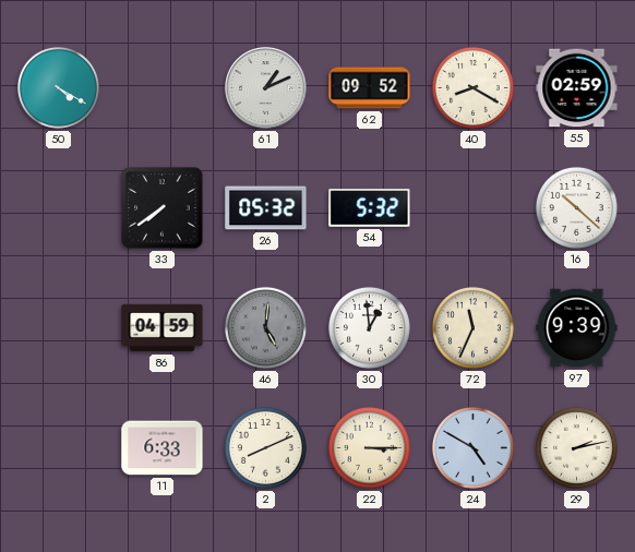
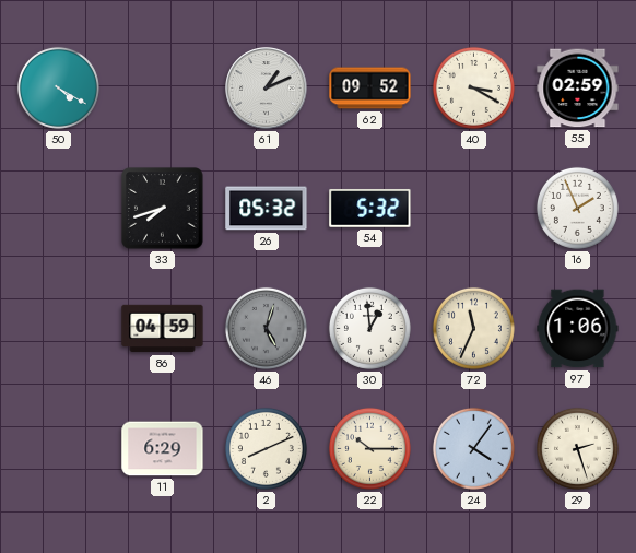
40: 8:20 -> 3:20
33: 7:39 -> 7:42
16: 10:22 -> 1:56
46: 5:01 -> 5:03
97: 9:39 -> 1:06
11: 6:33 -> 6:29
22: 3:15 -> 10:15
24: 4:50 -> 4:06
29: 2:13 -> 2:27
